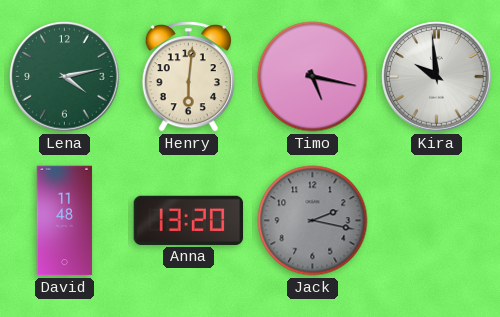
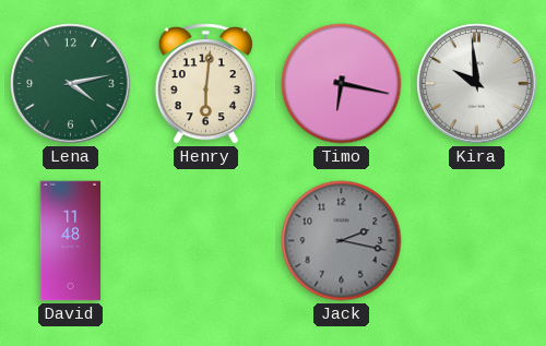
Timo: 5:17 -> 6:17
Anna: 13:20 -> none
